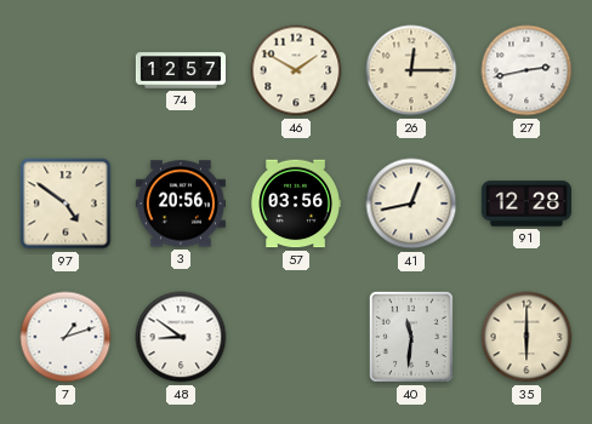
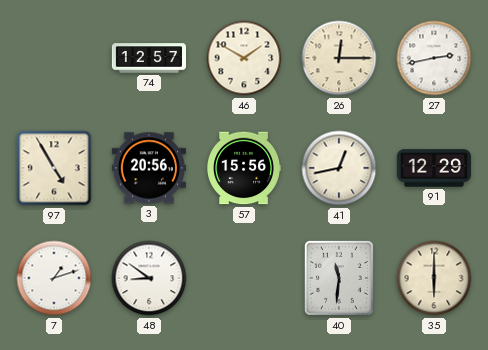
97: 4:51 -> 4:55
57: 03:56 -> 15:56
91: 12:28 -> 12:29
